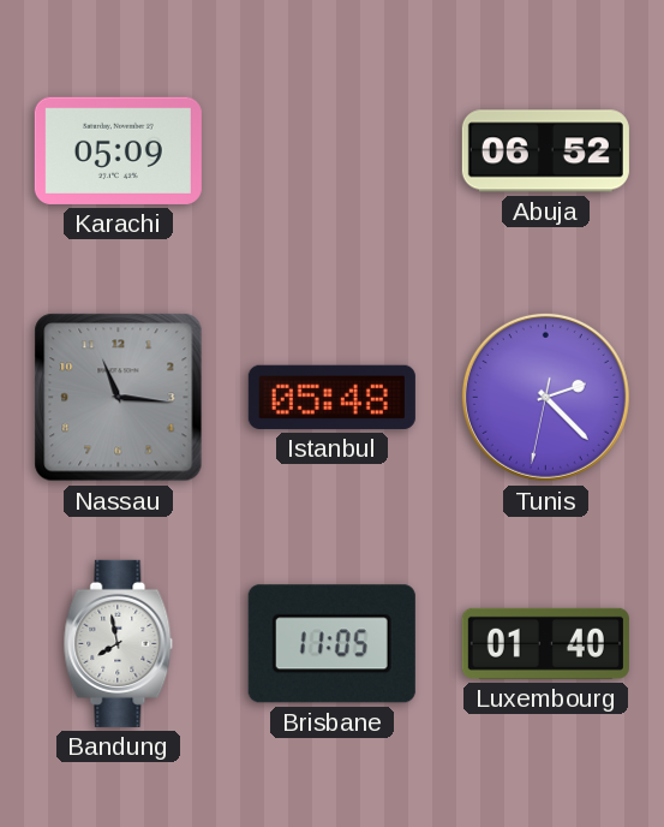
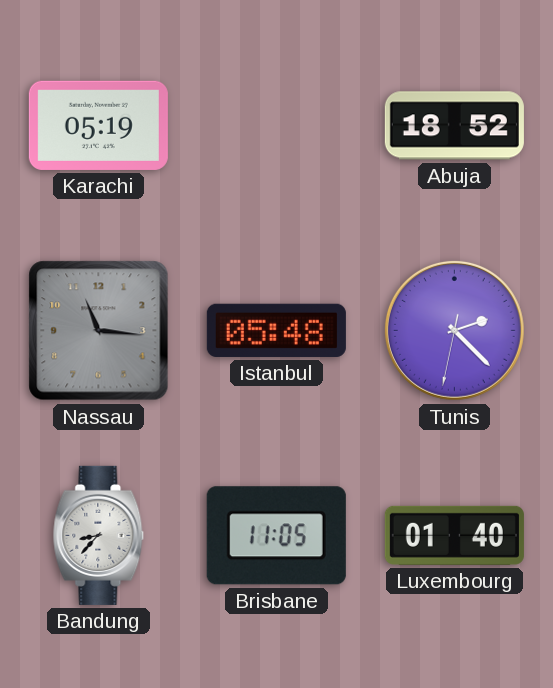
Karachi: 05:09 -> 05:19
Abuja: 06:52 -> 18:52
Bandung: 7:58 -> 8:37
